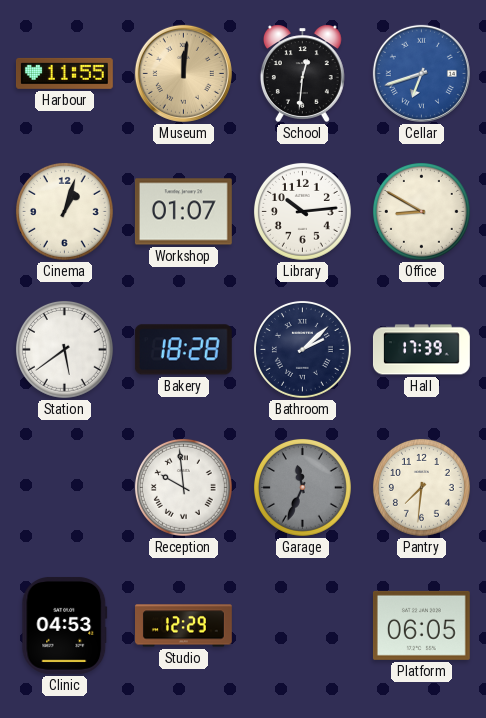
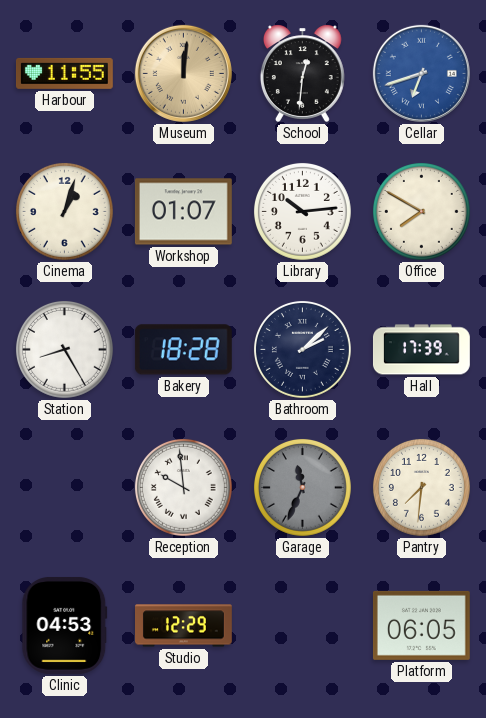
Office: 8:50 -> 7:50
Station: 5:39 -> 8:25
